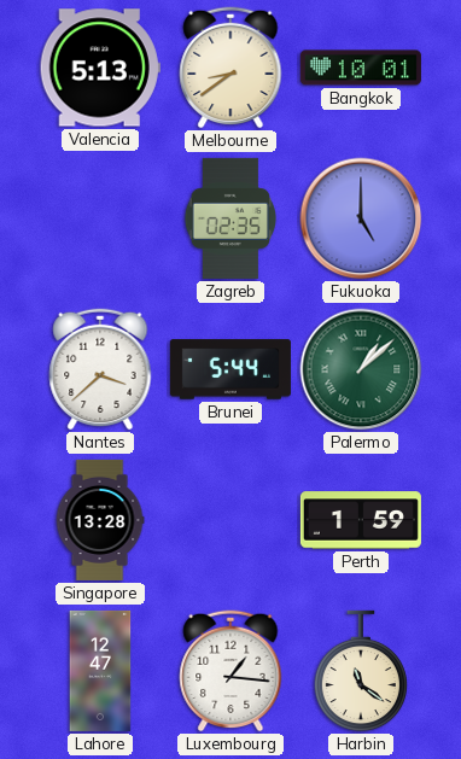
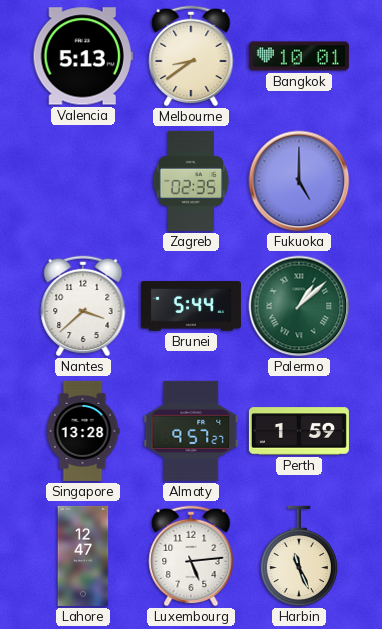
Almaty: none -> 9:57
Luxembourg: 1:16 -> 5:14
Harbin: 11:21 -> 11:26
